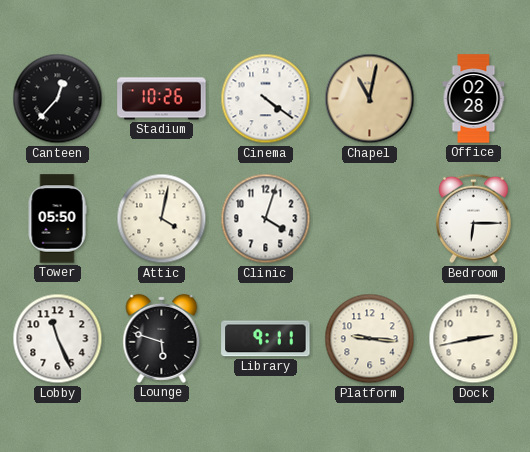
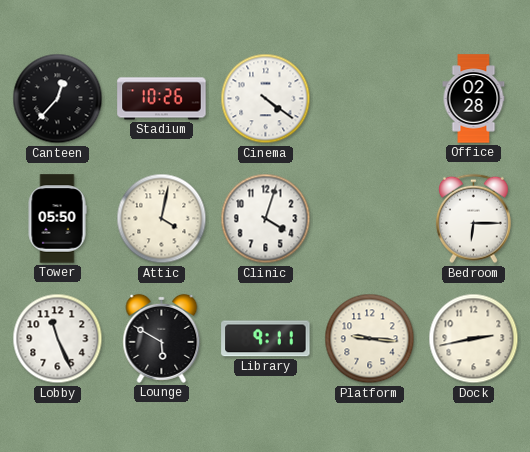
Chapel: 11:02 -> none
Lounge: 5:48 -> 5:50
